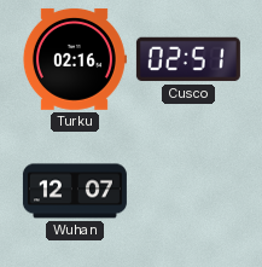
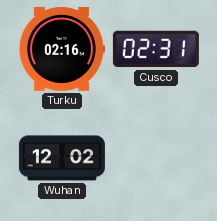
Cusco: 02:51 -> 02:31
Wuhan: 12:07 -> 12:02
